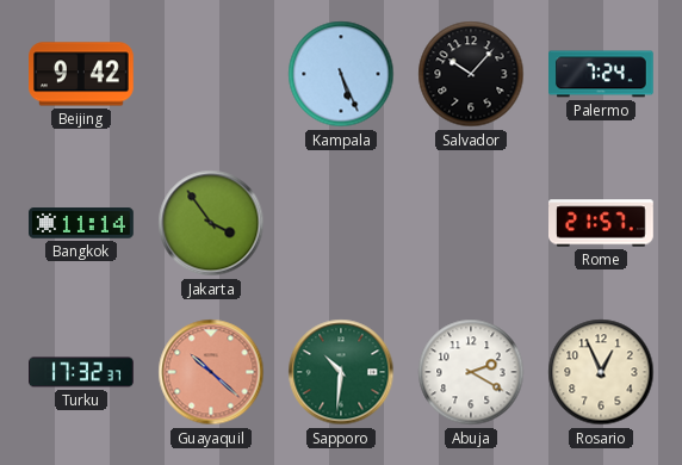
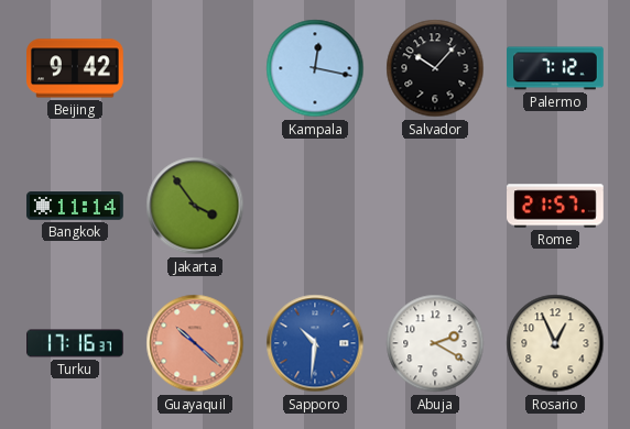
Kampala: 5:26 -> 12:17
Palermo: 7:24 -> 7:12
Turku: 17:32 -> 17:16
Sapporo dial: green -> blue
